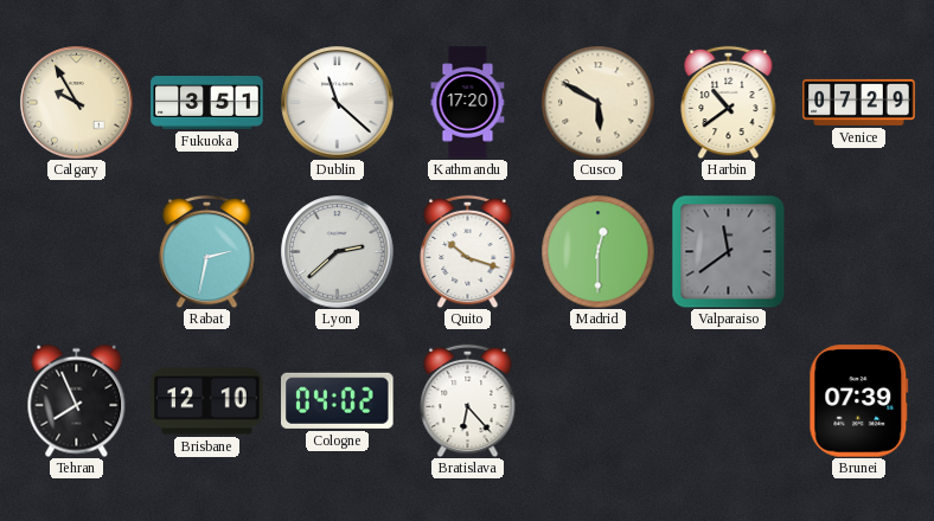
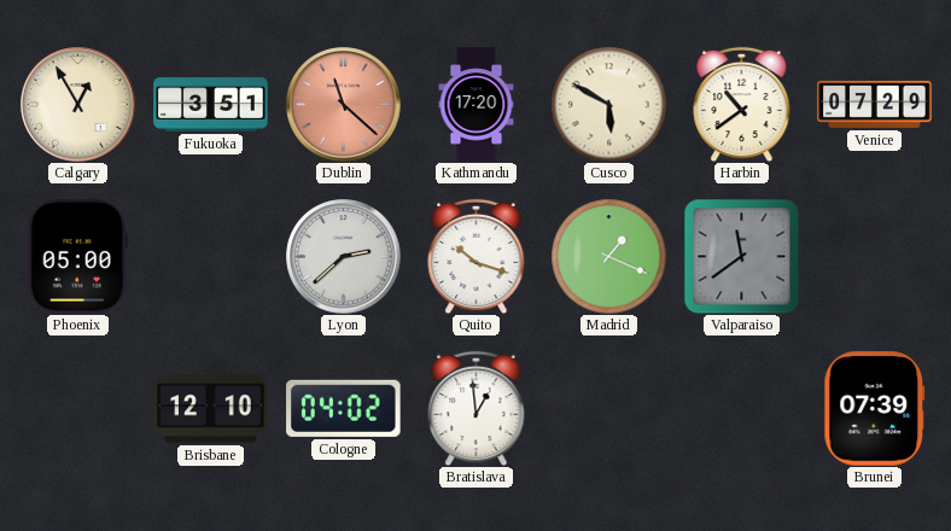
Calgary: 9:55 -> 12:55
Dublin dial: white -> salmon
Phoenix: none -> 05:00
Rabat: 2:32 -> none
Madrid: 12:30 -> 1:19
Tehran: 7:56 -> none
Bratislava: 6:23 -> 12:59
